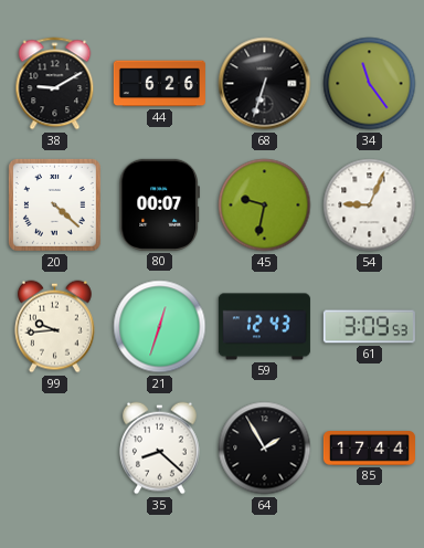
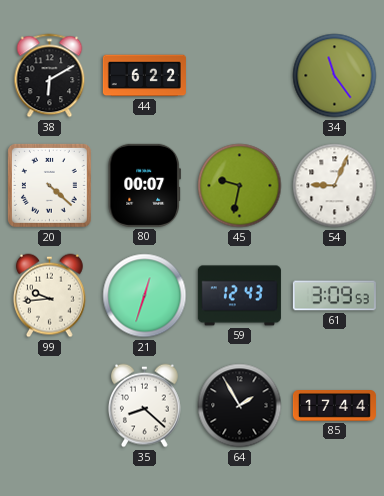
38: 9:10 -> 6:10
44: 6:26 -> 6:22
68: 6:33 -> none
